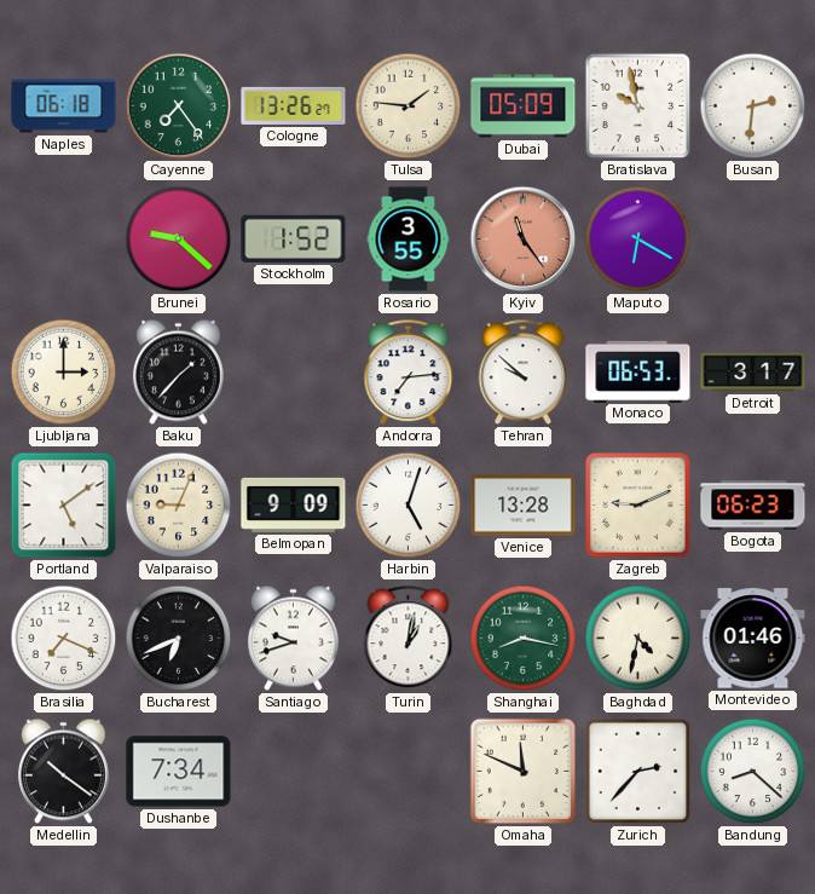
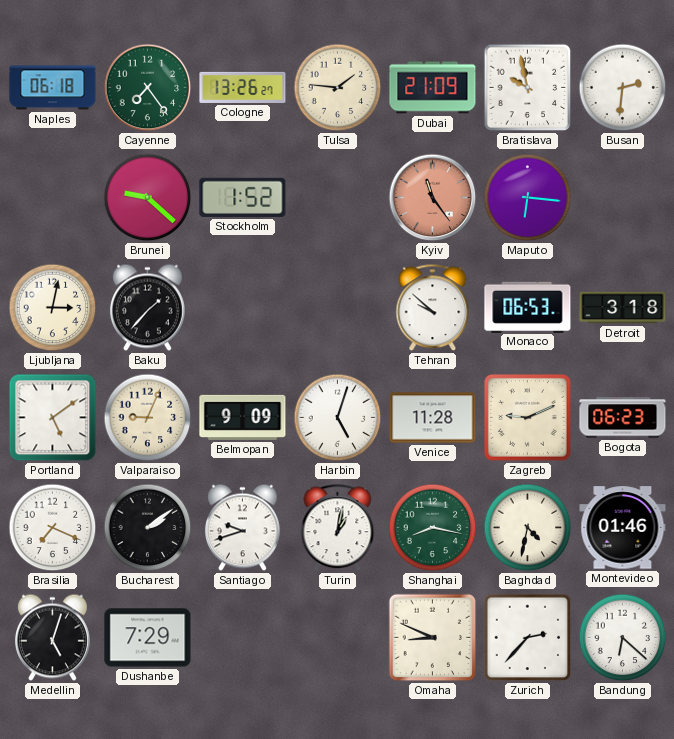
Dubai: 05:09 -> 21:09
Rosario: 3:55 -> none
Maputo: 6:20 -> 6:16
Ljubljana: 3:00 -> 3:02
Andorra: 7:14 -> none
Detroit: 3:17 -> 3:18
Venice: 13:28 -> 11:28
Bucharest: 6:41 -> 2:09
Medellin: 10:21 -> 5:03
Dushanbe: 7:34 -> 7:29
Omaha: 11:49 -> 8:49
Bandung: 8:22 -> 6:22
